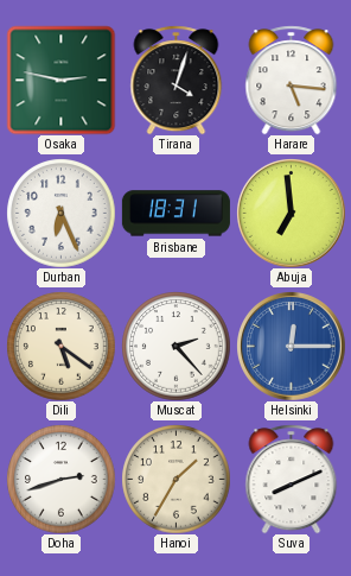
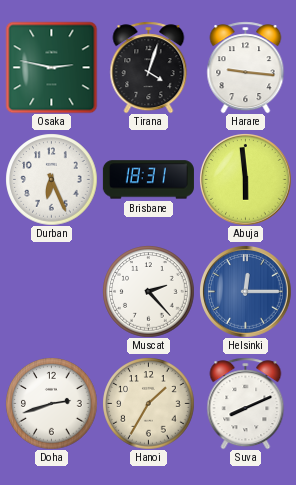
Harare: 5:16 -> 9:16
Abuja: 6:59 -> 5:59
Dili: 5:21 -> none
